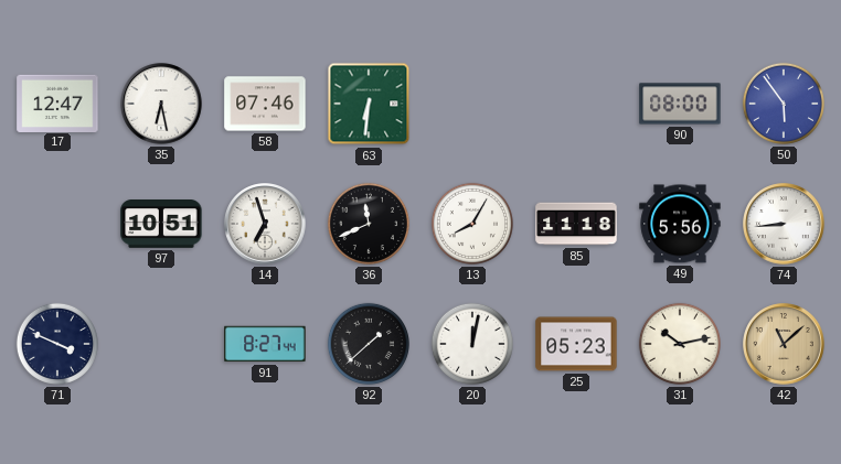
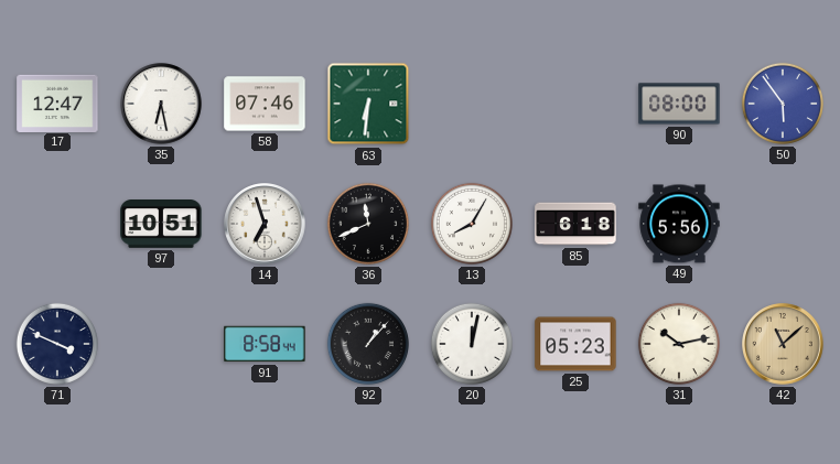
85: 11:18 -> 6:18
74: 8:44 -> none
91: 8:27 -> 8:58
92: 1:38 -> 1:07
